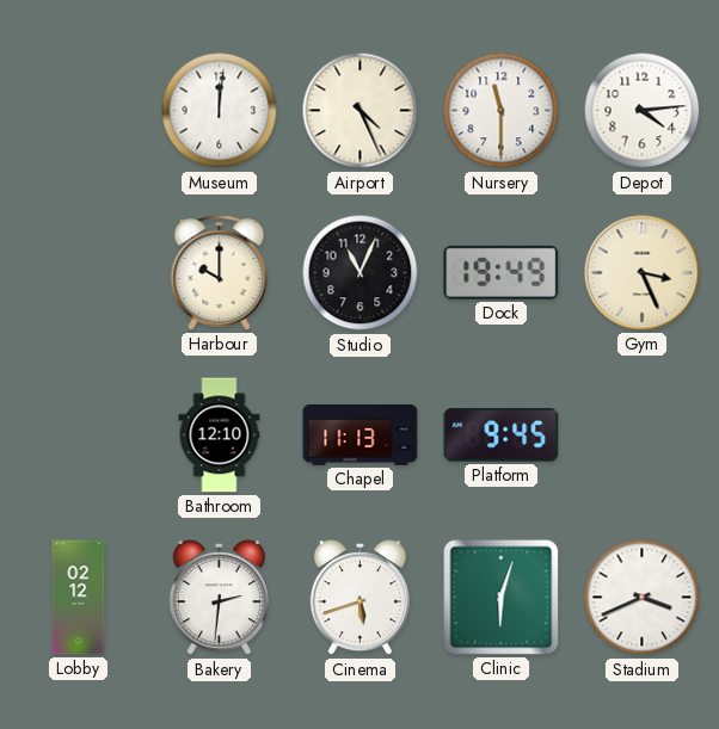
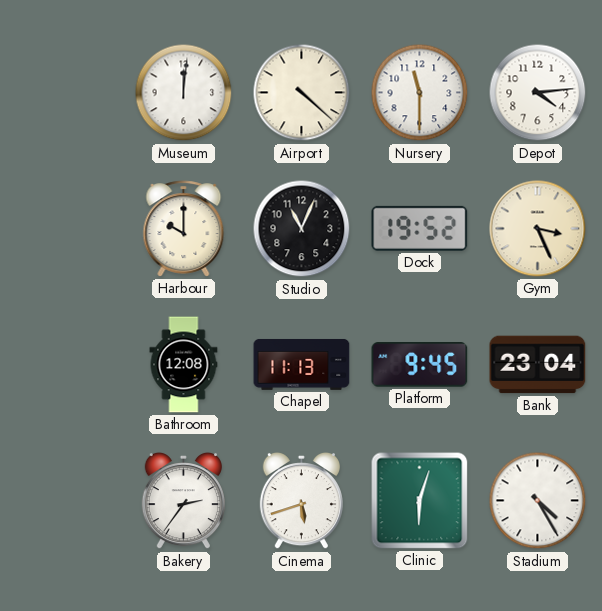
Airport: 4:26 -> 4:22
Dock: 19:49 -> 19:52
Bathroom: 12:10 -> 12:08
Bank: none -> 23:04
Lobby: 02:12 -> none
Bakery: 2:31 -> 2:36
Stadium: 3:41 -> 4:25
